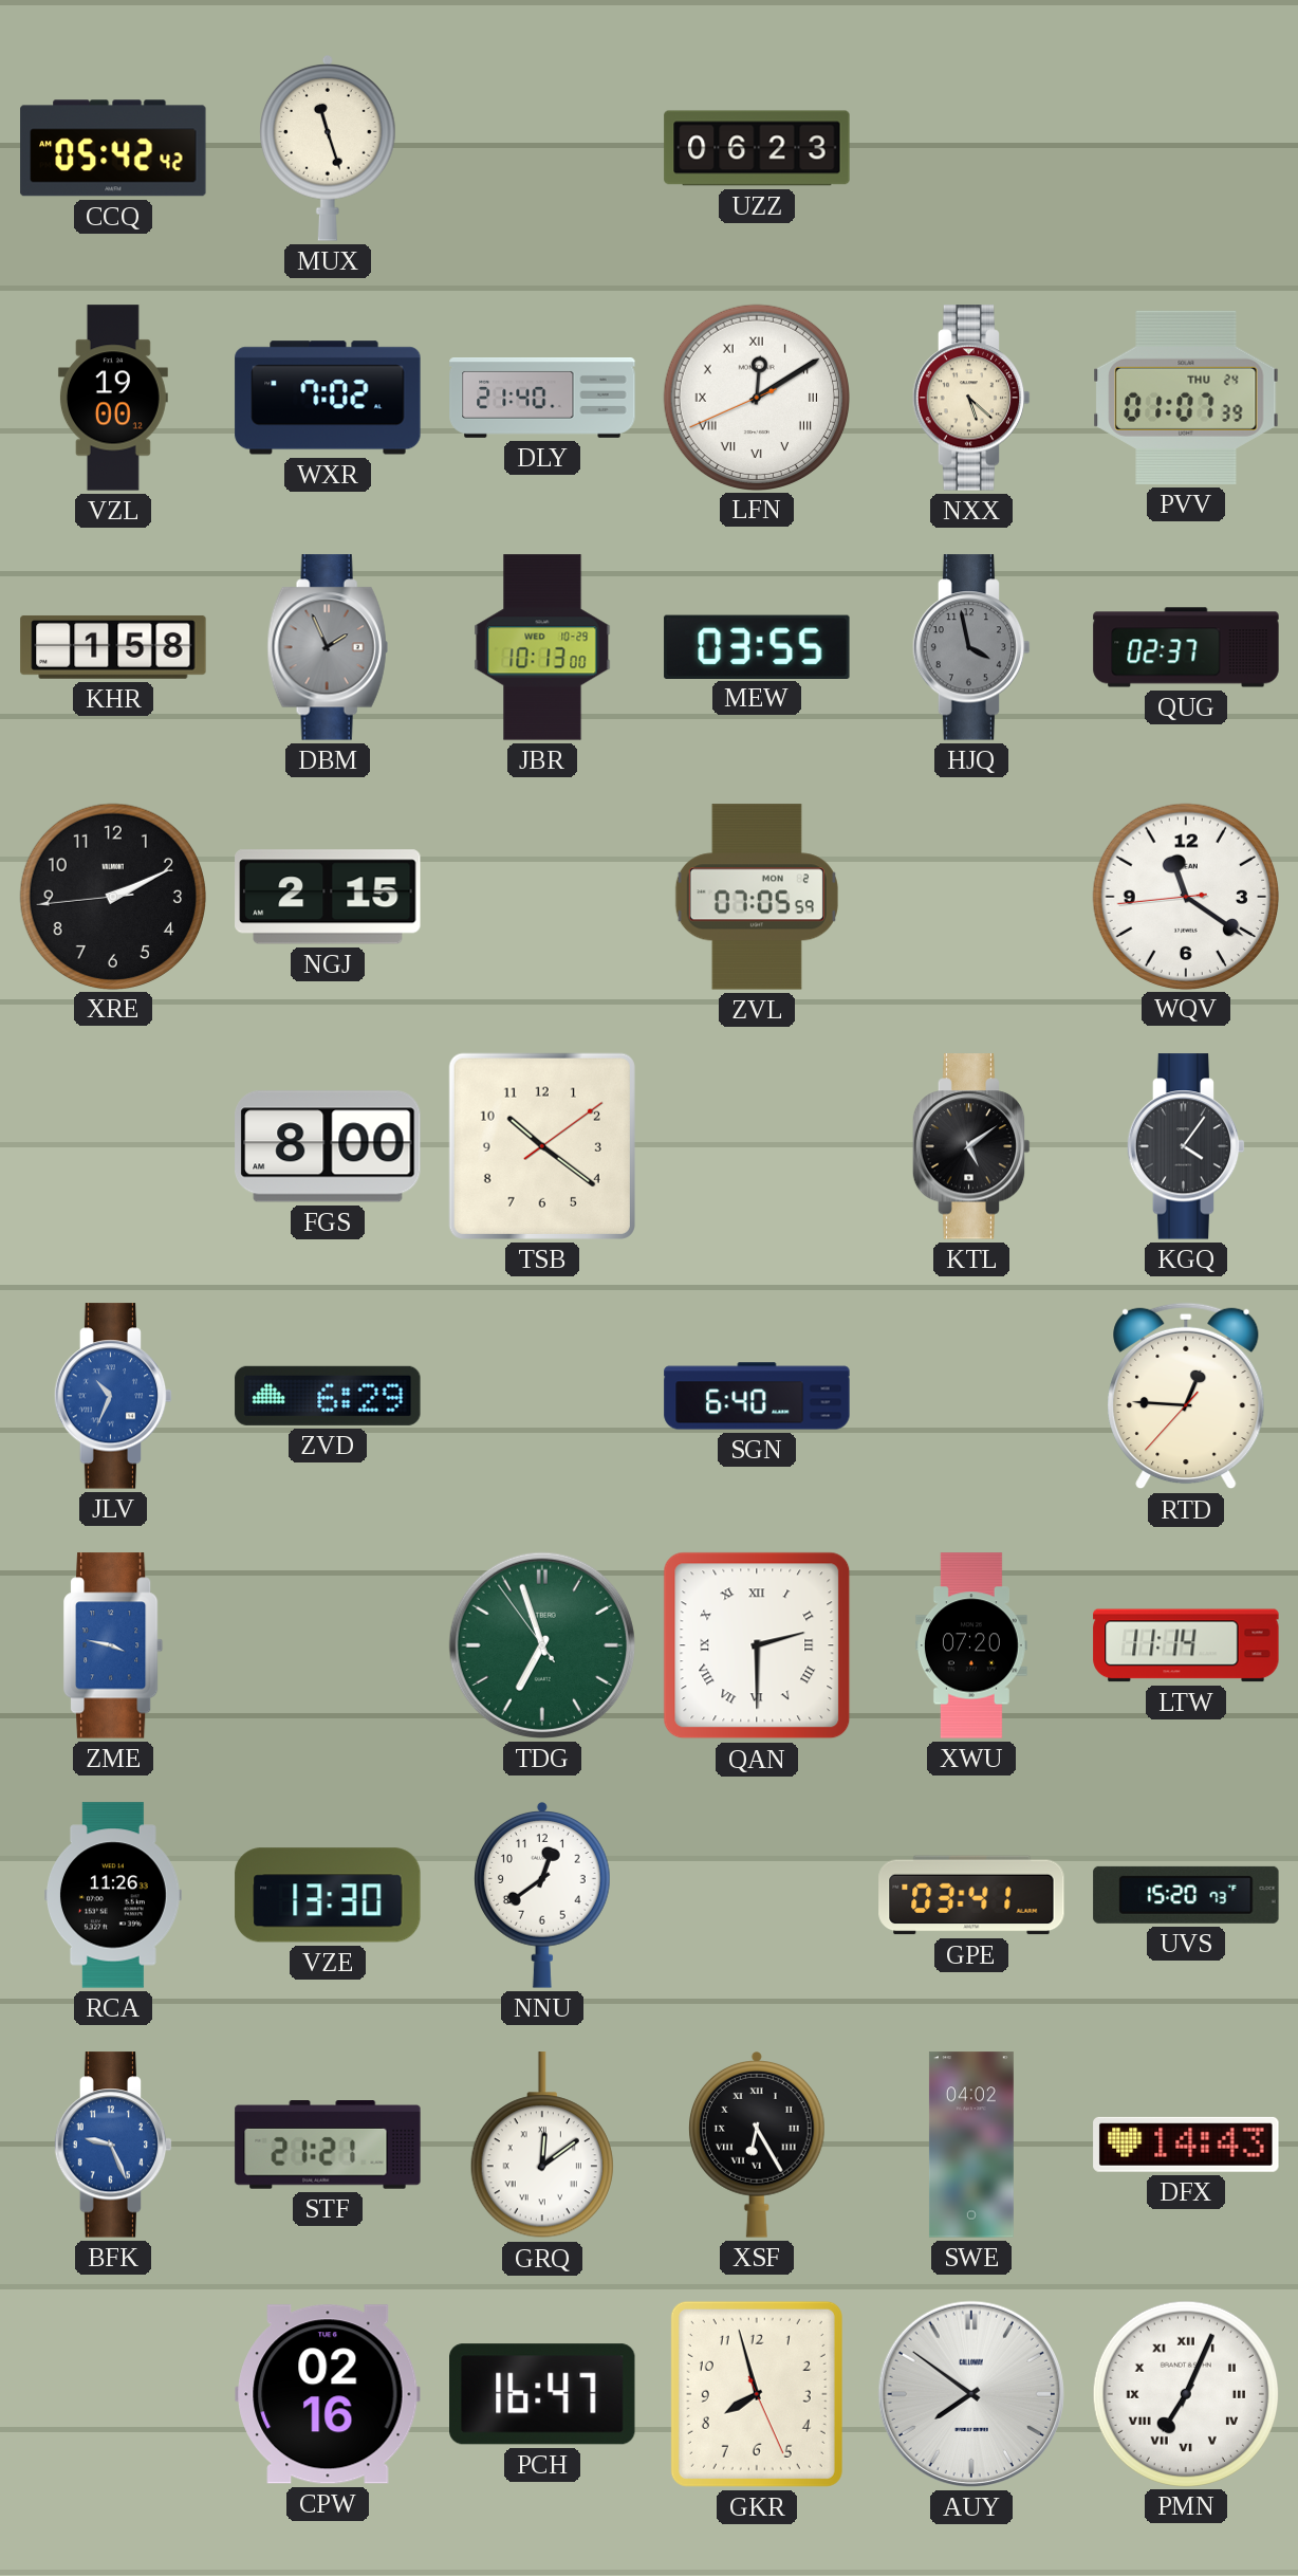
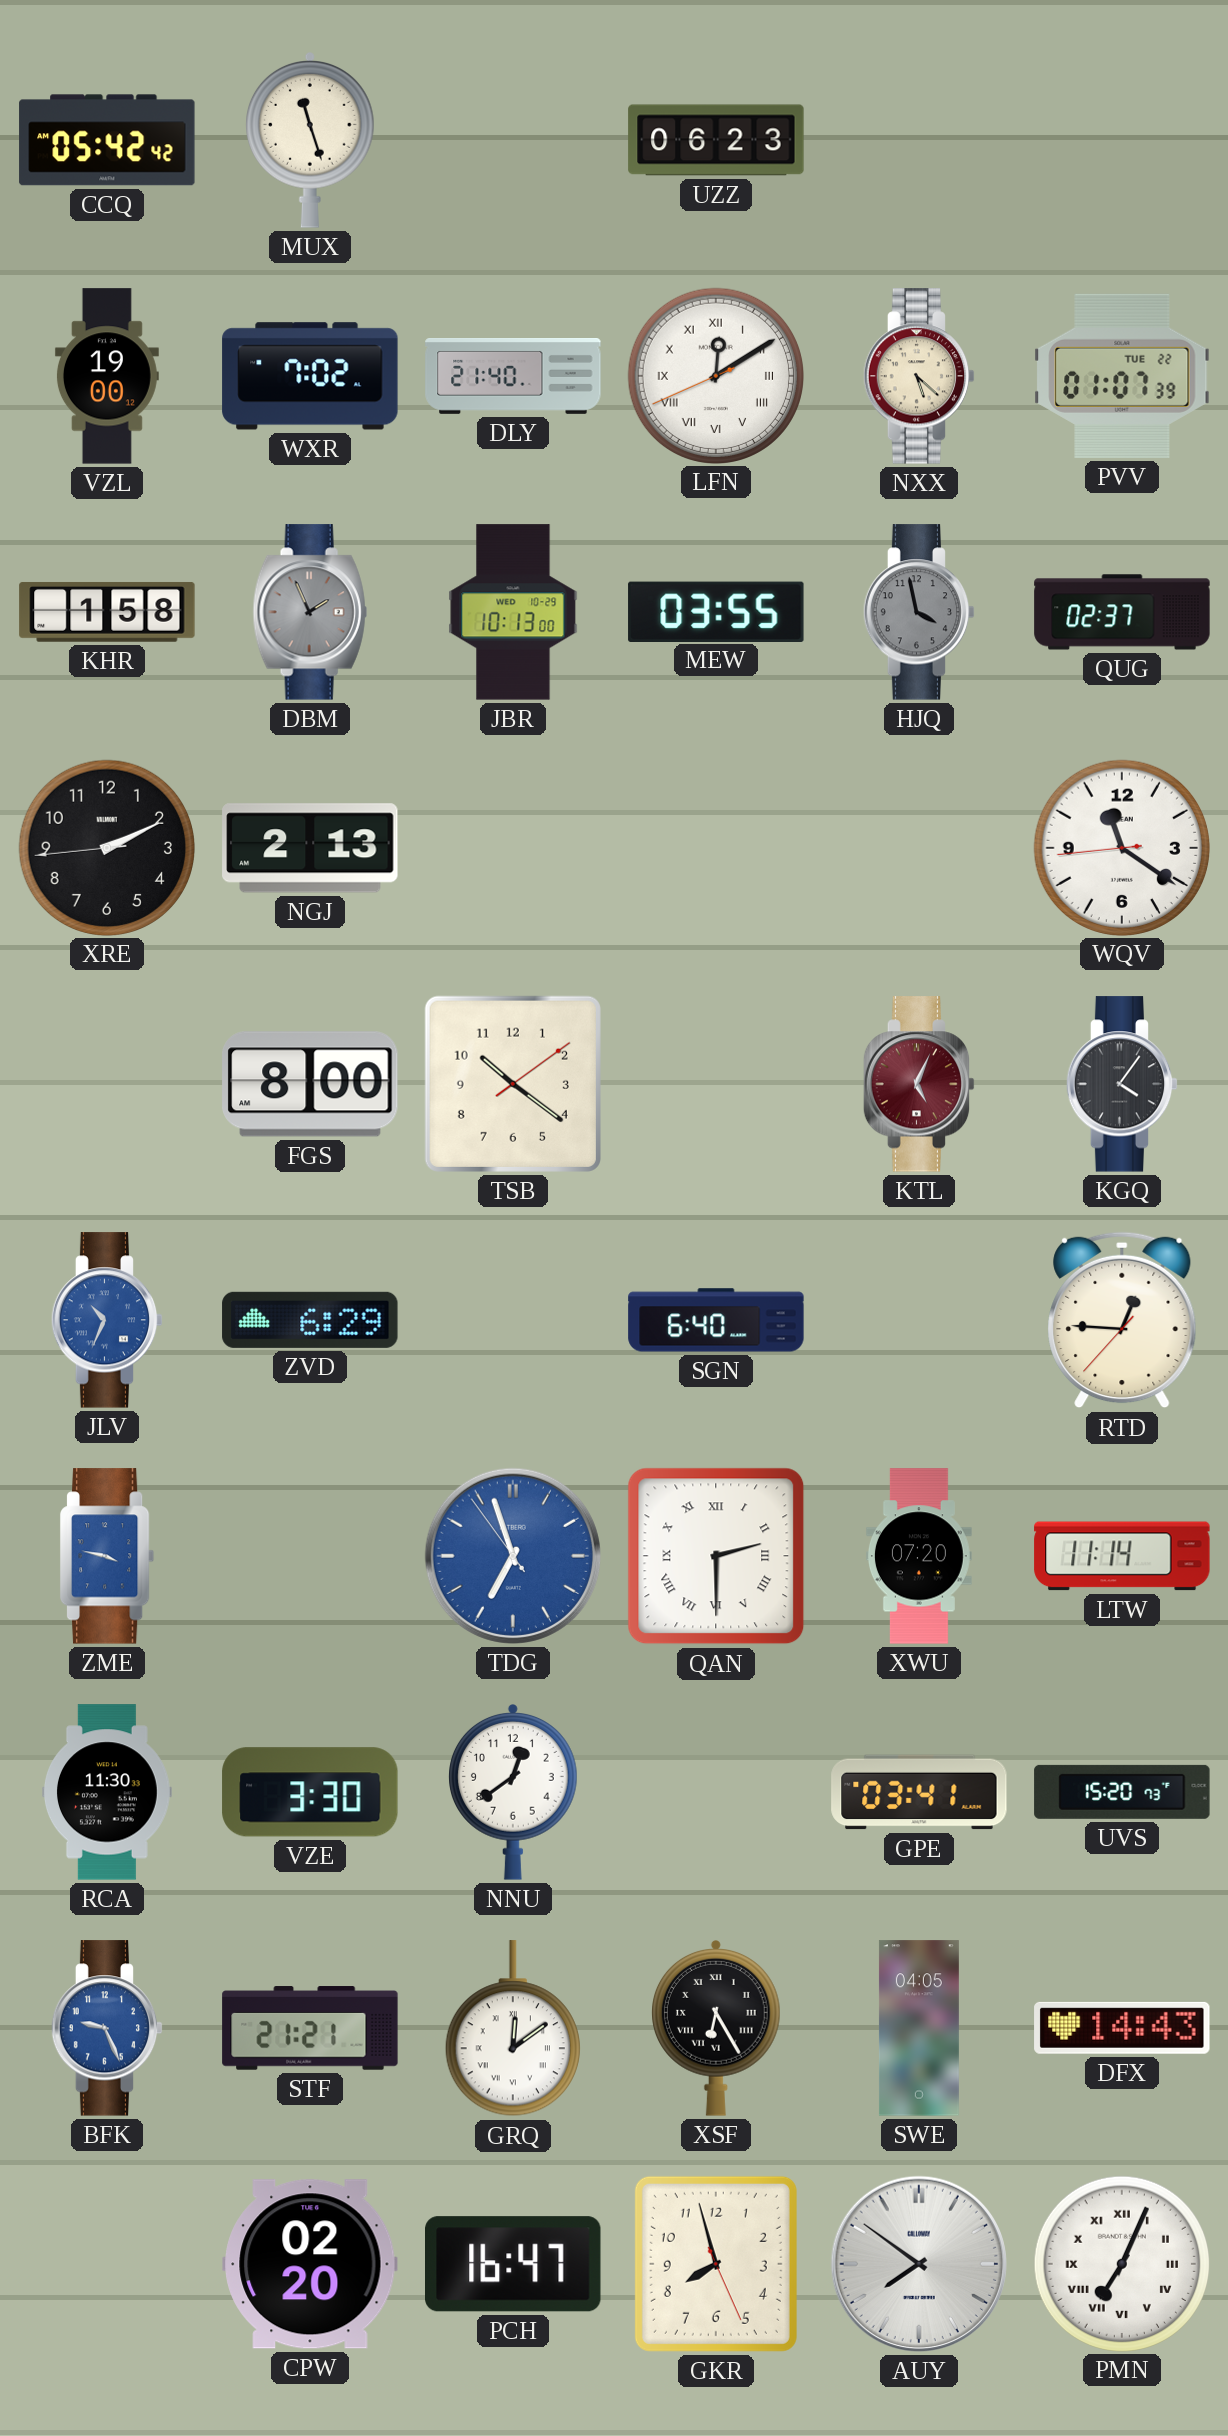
PVV date: THU 24 -> TUE 22
NGJ: 2:15 -> 2:13
ZVL: 07:05 -> none
KTL: 5:09 -> 5:04
KTL dial: black -> burgundy
TDG dial: green -> blue
RCA: 11:26 -> 11:30
VZE: 13:30 -> 3:30
SWE: 04:02 -> 04:05
CPW: 02:16 -> 02:20
